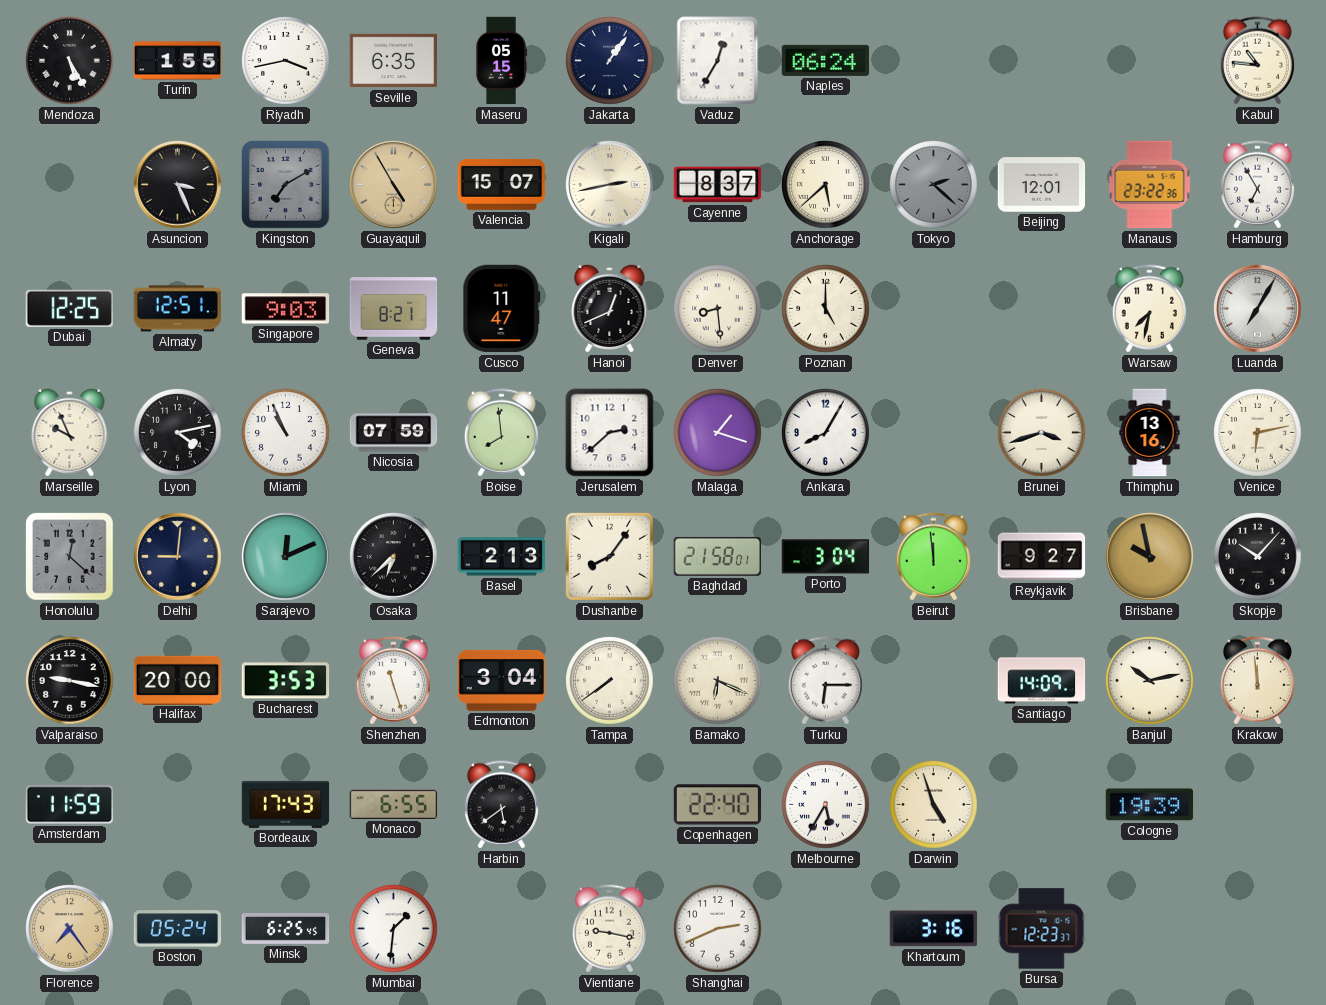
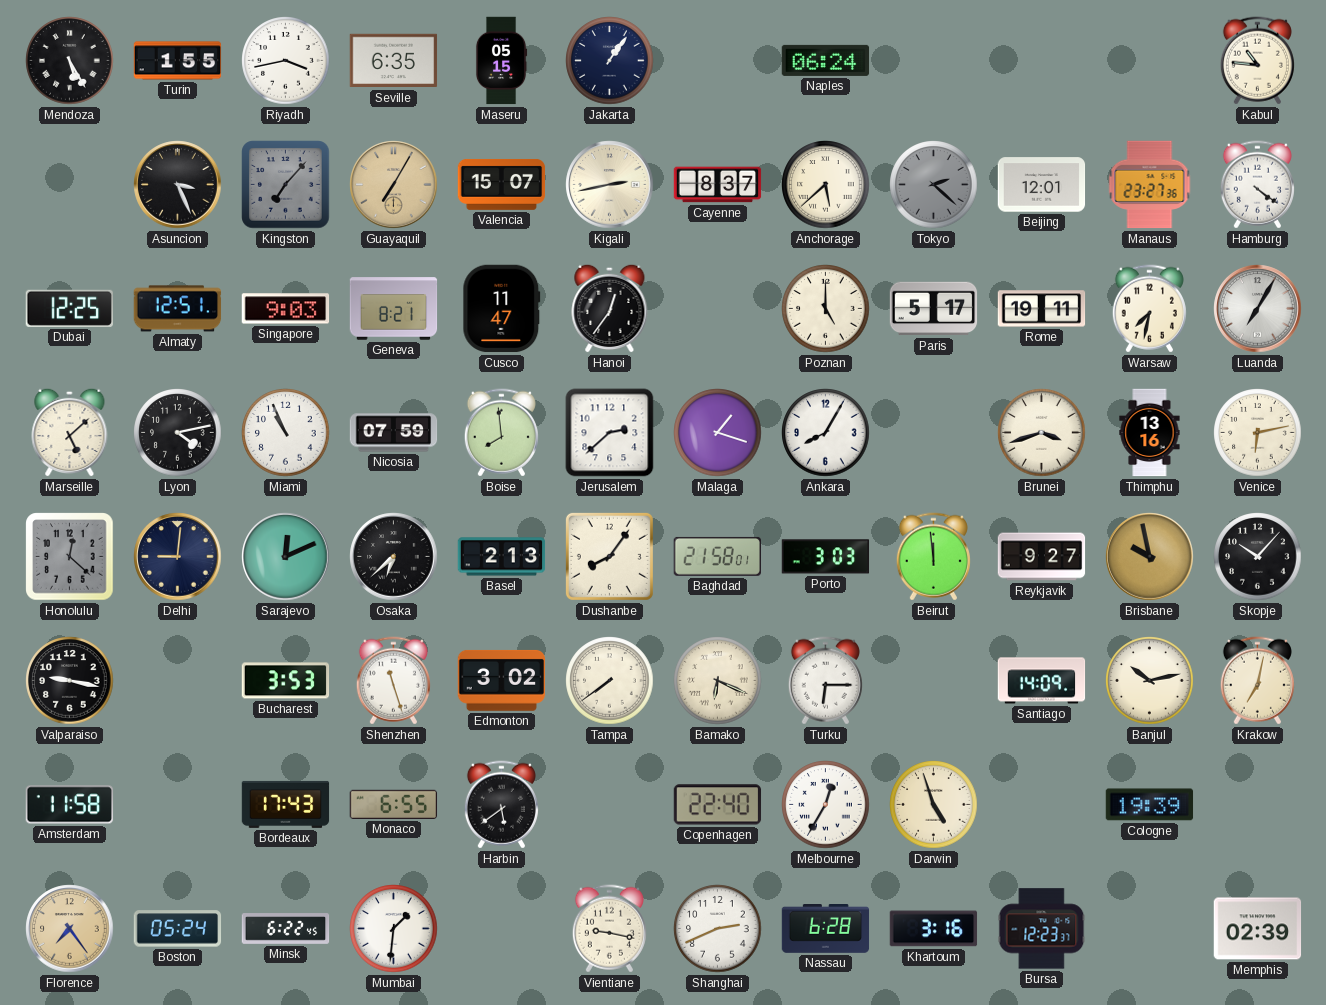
Vaduz: 12:35 -> none
Kingston: 7:10 -> 7:07
Guayaquil: 4:55 -> 7:05
Manaus: 23:22 -> 23:27
Hamburg: 6:55 -> 4:21
Hanoi: 12:41 -> 12:36
Denver: 8:29 -> none
Paris: none -> 5:17
Rome: none -> 19:11
Marseille: 9:56 -> 5:08
Porto: 3:04 -> 3:03
Halifax: 20:00 -> none
Edmonton: 3:04 -> 3:02
Krakow: 11:59 -> 7:02
Amsterdam: 11:59 -> 11:58
Melbourne: 5:35 -> 12:35
Minsk: 6:25 -> 6:22
Nassau: none -> 6:28
Memphis: none -> 02:39
